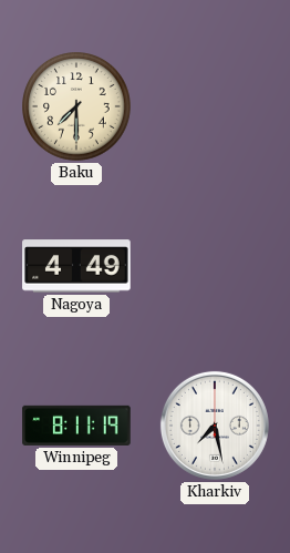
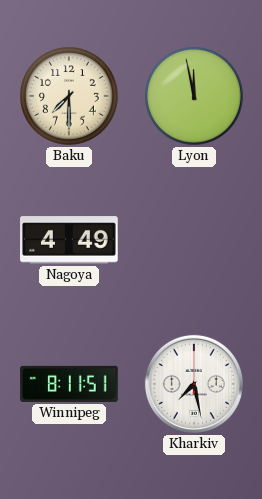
Lyon: none -> 11:58
Winnipeg: 8:11:19 -> 8:11:51
